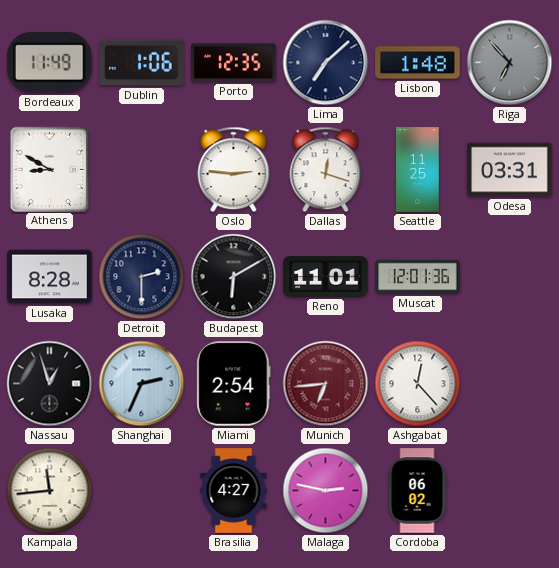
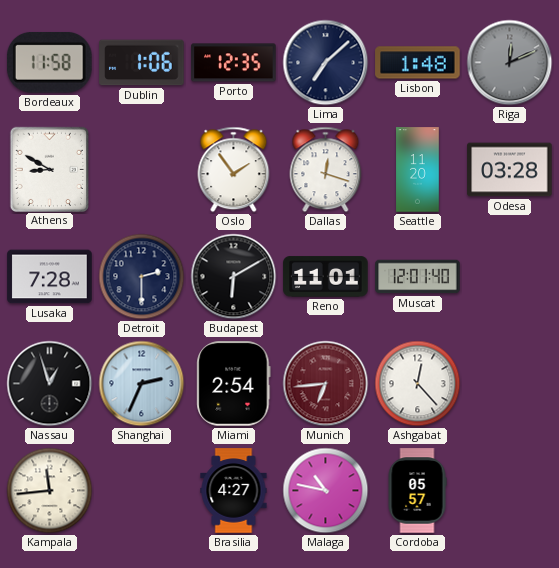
Bordeaux: 11:49 -> 11:58
Riga: 6:53 -> 12:11
Oslo: 2:46 -> 1:54
Seattle: 11:25 -> 11:20
Odesa: 03:31 -> 03:28
Lusaka: 8:28 -> 7:28
Muscat: 12:01:36 -> 12:01:40
Malaga: 2:47 -> 10:47
Cordoba: 06:02 -> 05:57
